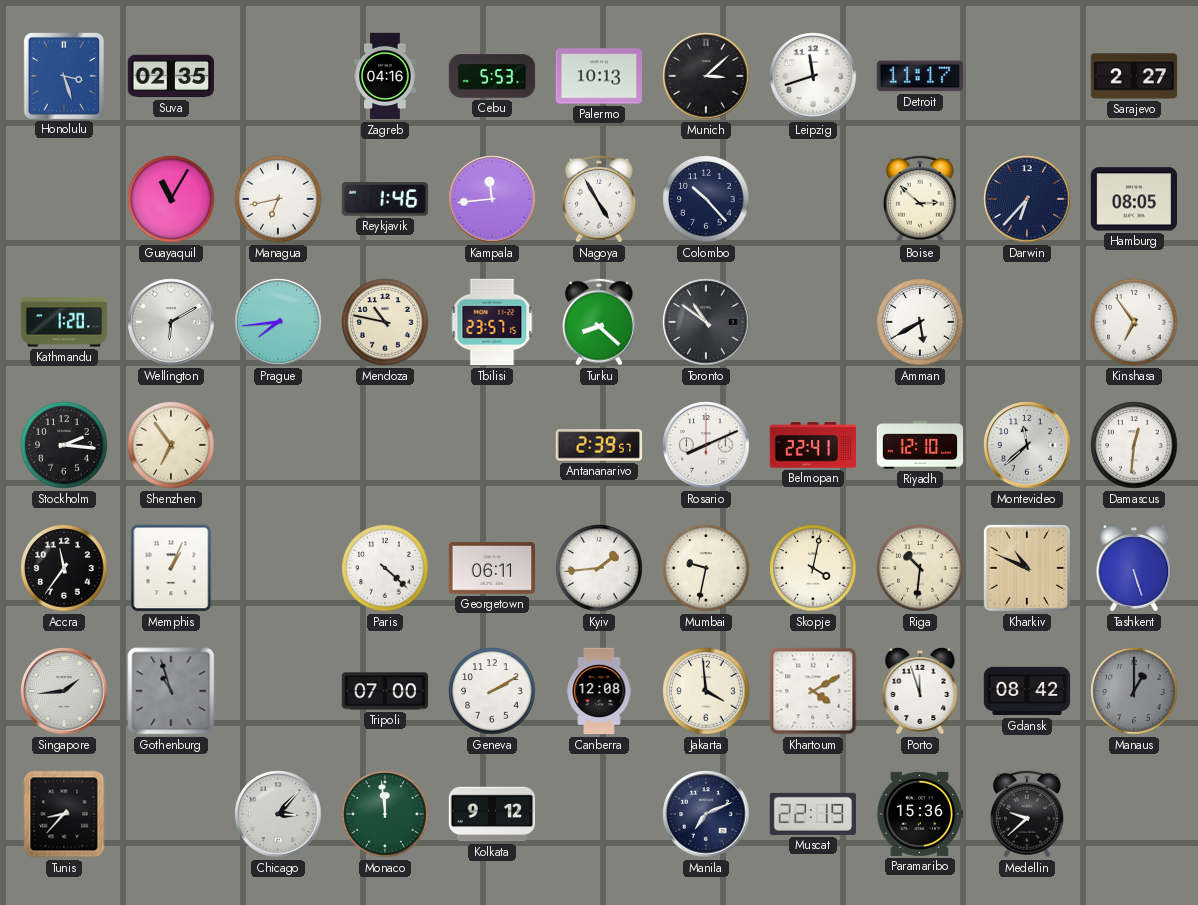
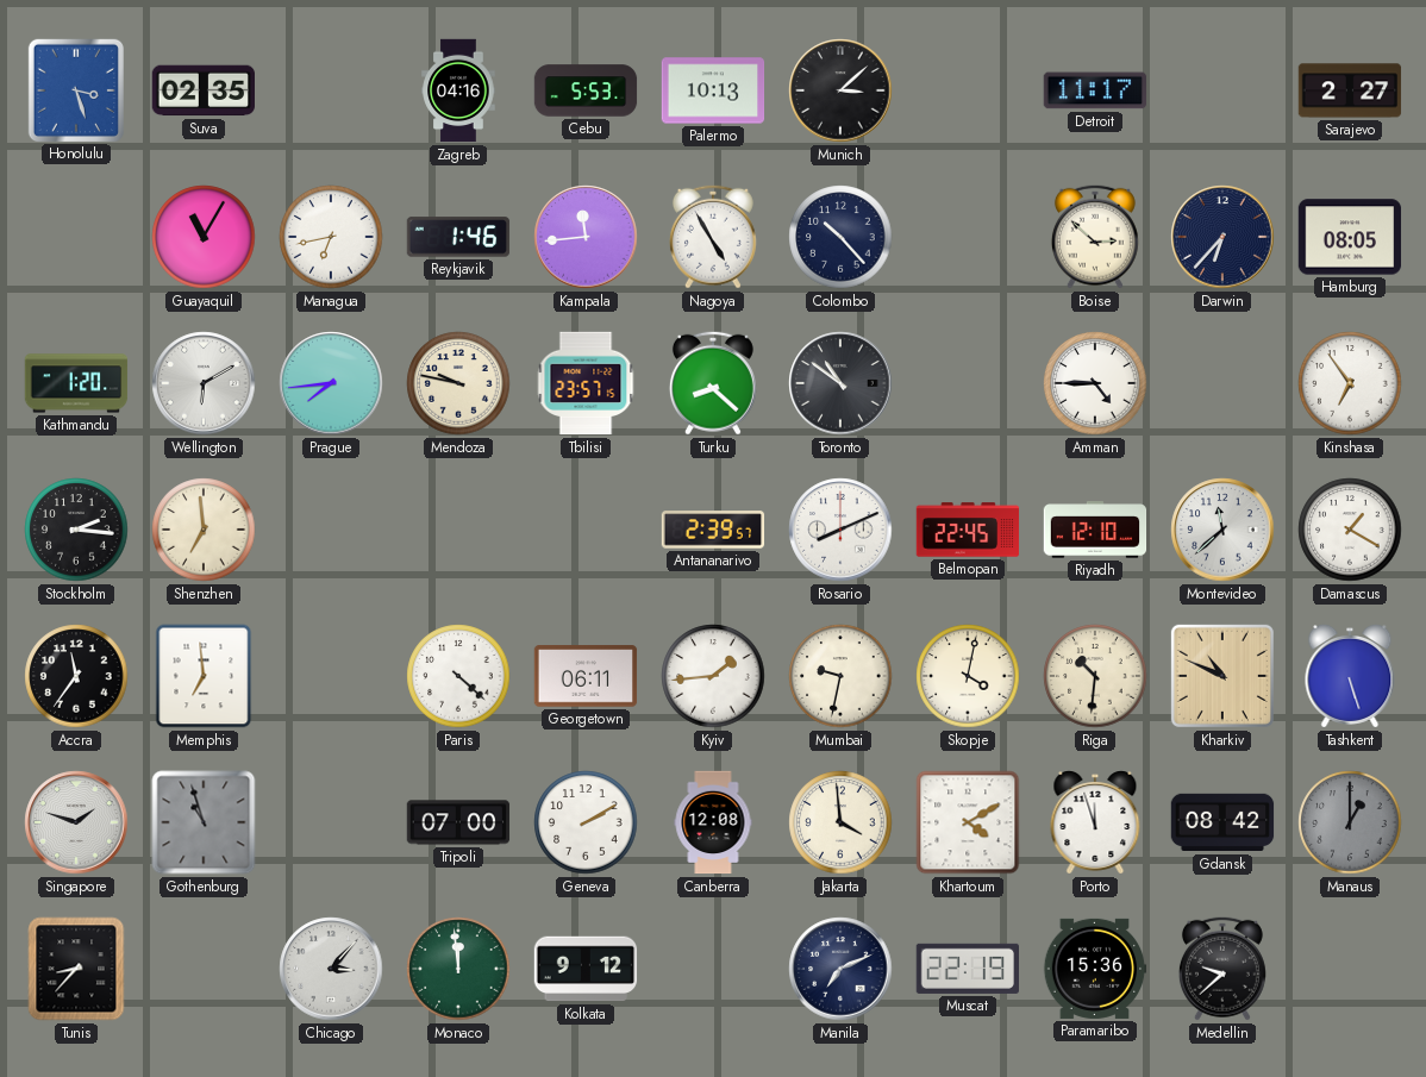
Leipzig: 11:42 -> none
Mendoza: 10:47 -> 9:47
Amman: 5:40 -> 4:45
Shenzhen: 6:54 -> 6:59
Belmopan: 22:41 -> 22:45
Damascus: 12:31 -> 1:20
Memphis: 1:04 -> 6:59
Singapore: 1:44 -> 1:48
